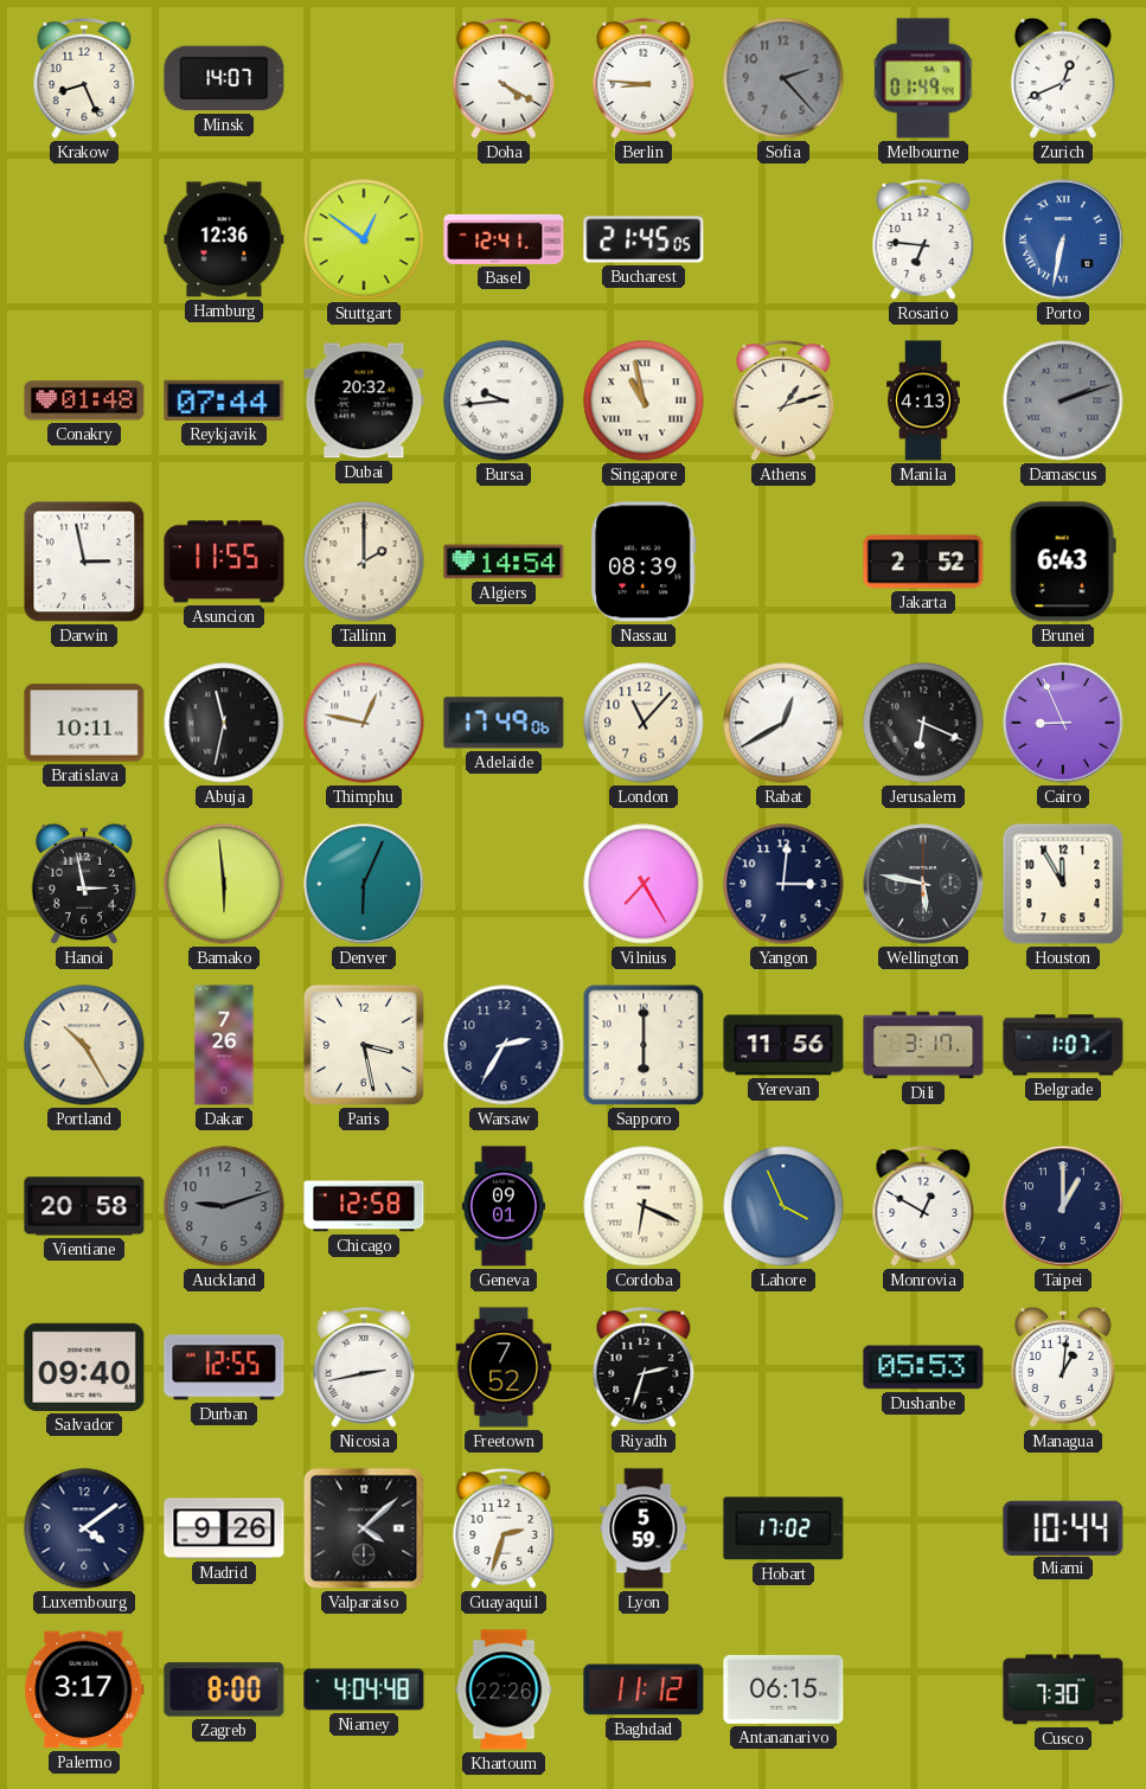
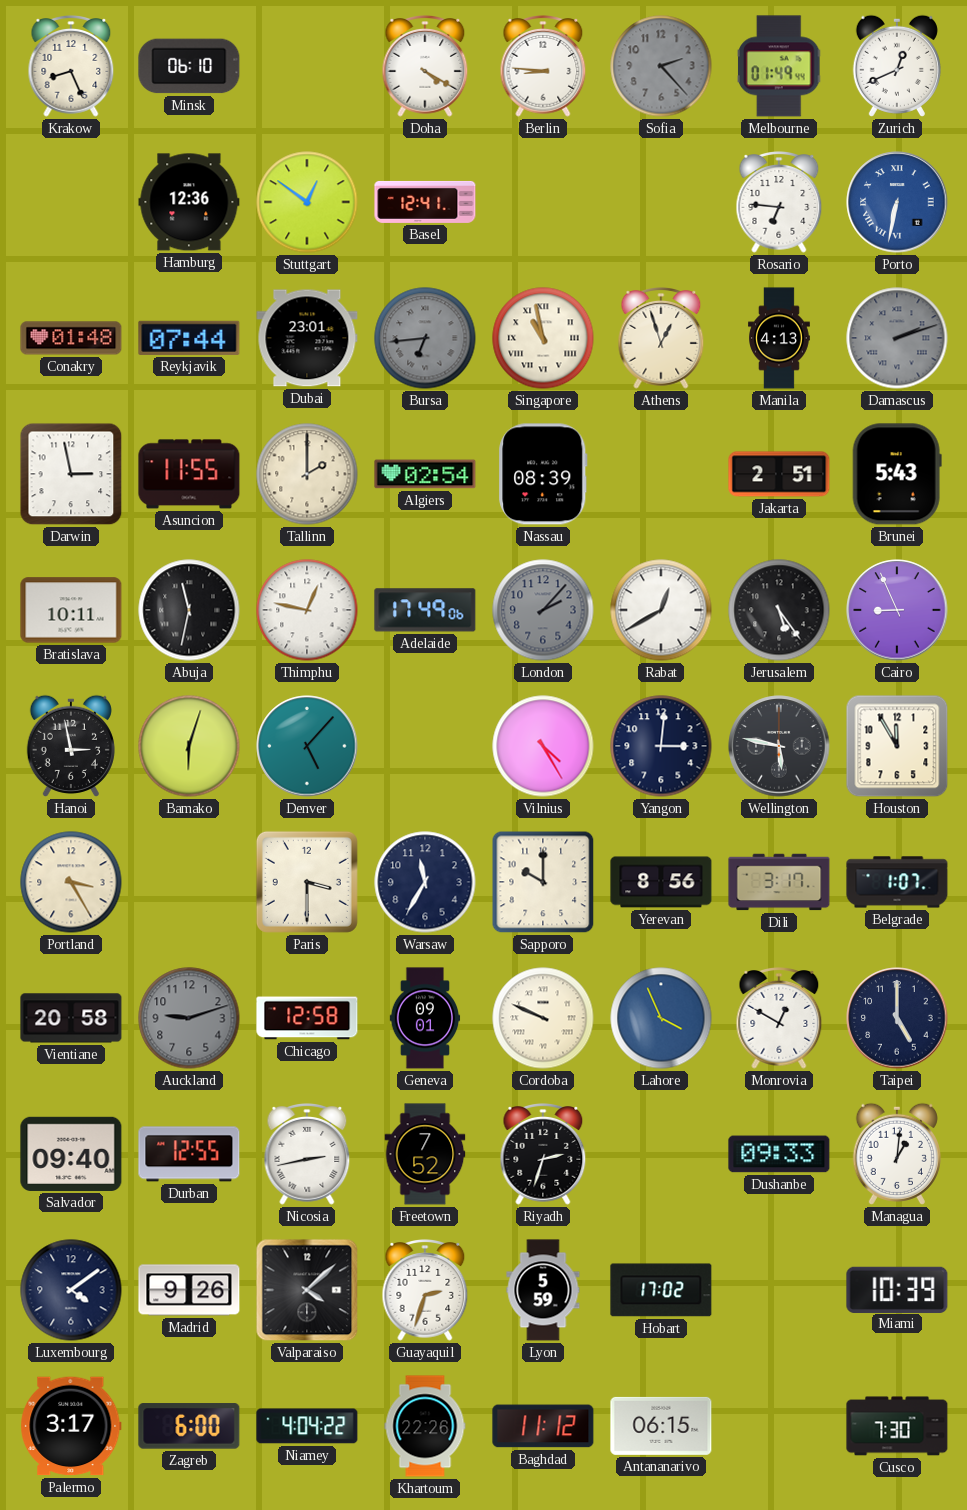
Minsk: 14:07 -> 06:10
Bucharest: 21:45 -> none
Dubai: 20:32 -> 23:01
Bursa: 9:44 -> 6:44
Bursa dial: white -> grey
Athens: 1:12 -> 12:57
Algiers: 14:54 -> 02:54
Jakarta: 2:52 -> 2:51
Brunei: 6:43 -> 5:43
London: 11:07 -> 2:07
London dial: cream -> grey
Jerusalem: 6:19 -> 5:24
Bamako: 5:59 -> 6:03
Denver: 6:04 -> 5:07
Vilnius: 7:25 -> 4:25
Portland: 10:25 -> 3:25
Dakar: 7:26 -> none
Paris: 3:28 -> 3:30
Warsaw: 2:35 -> 11:35
Sapporo: 6:00 -> 10:00
Yerevan: 11:56 -> 8:56
Cordoba: 6:19 -> 9:49
Taipei: 1:00 -> 5:00
Dushanbe: 05:53 -> 09:33
Miami: 10:44 -> 10:39
Zagreb: 8:00 -> 6:00
Niamey: 4:04:48 -> 4:04:22
